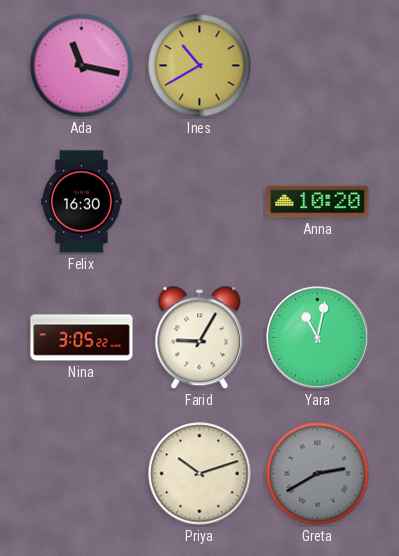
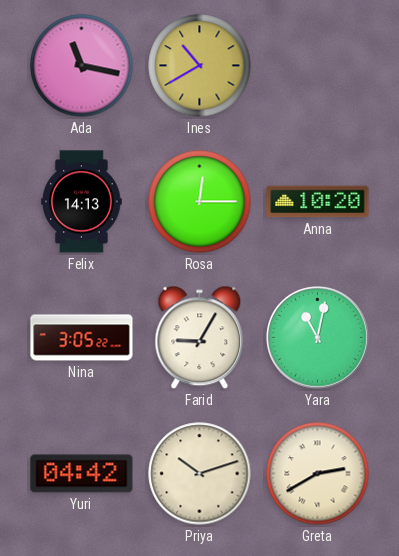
Felix: 16:30 -> 14:13
Rosa: none -> 12:15
Yuri: none -> 04:42
Greta dial: grey -> cream
